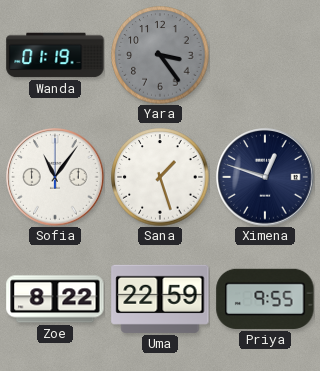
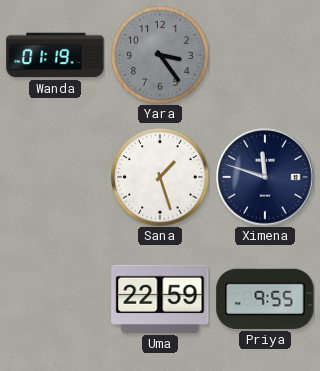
Sofia: 11:06 -> none
Ximena: 12:48 -> 11:48
Zoe: 8:22 -> none
